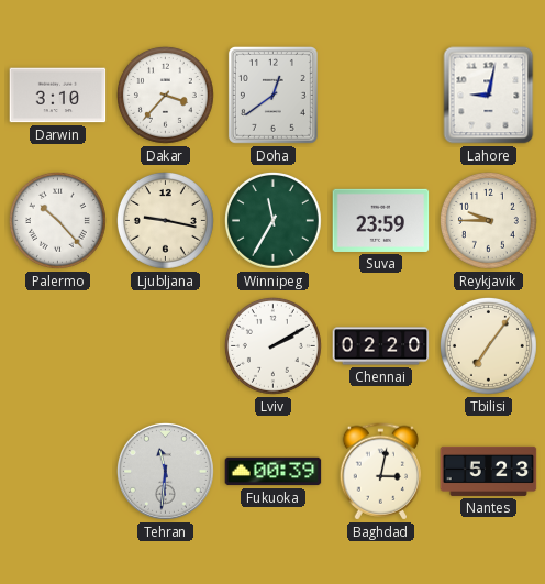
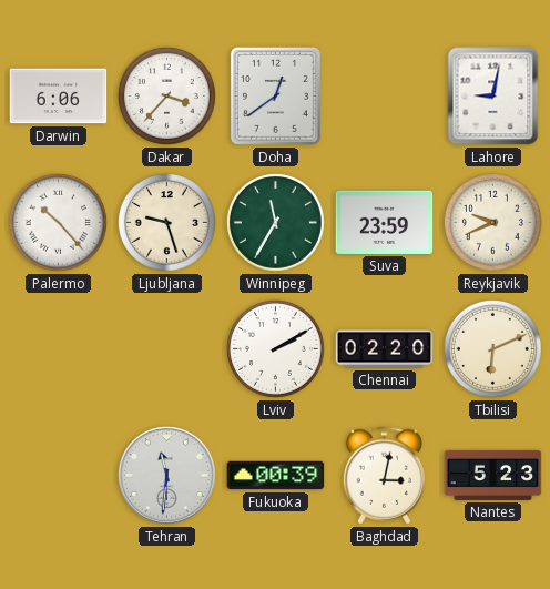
Darwin: 3:10 -> 6:06
Ljubljana: 9:17 -> 9:27
Reykjavik: 9:45 -> 9:41
Tbilisi: 7:06 -> 6:11
